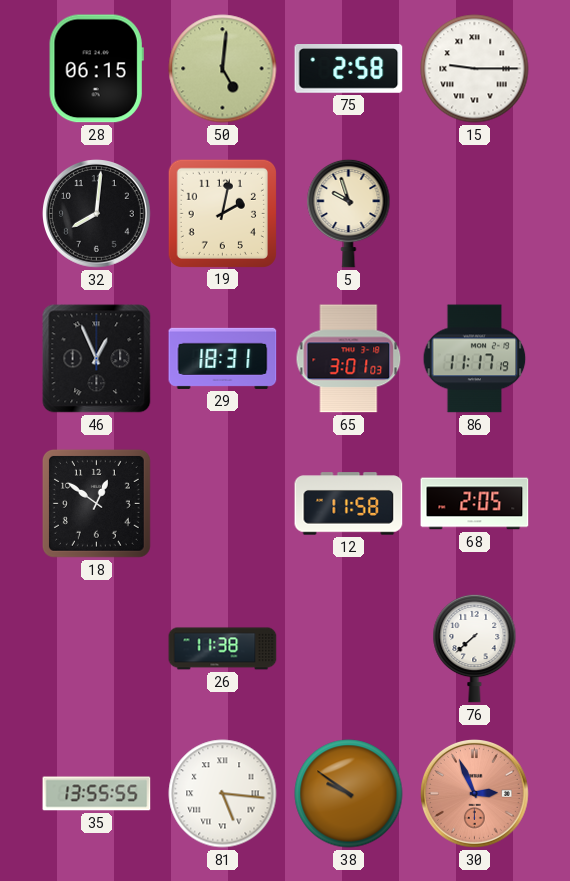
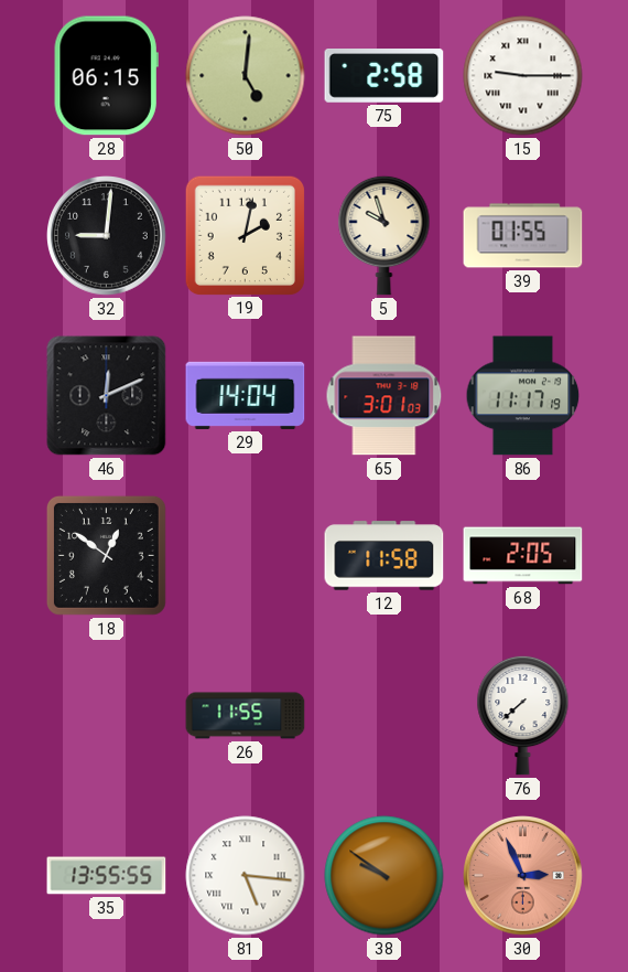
32: 8:01 -> 9:01
39: none -> 01:55
46: 12:56 -> 12:11
29: 18:31 -> 14:04
26: 11:38 -> 11:55
